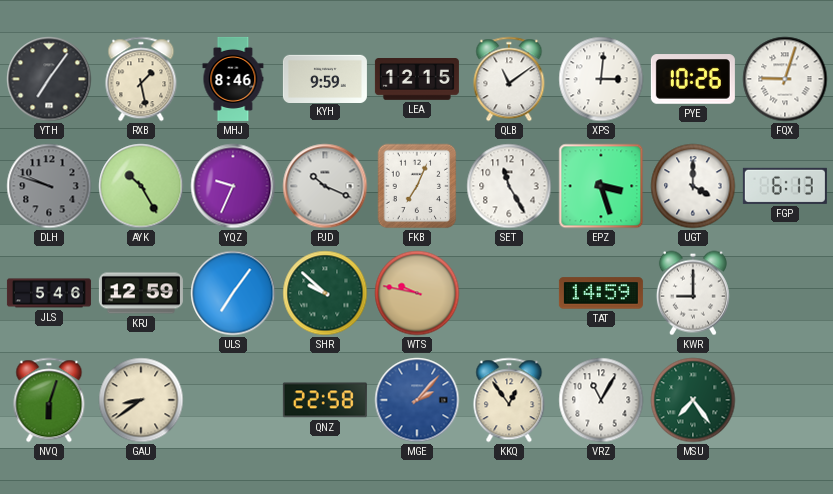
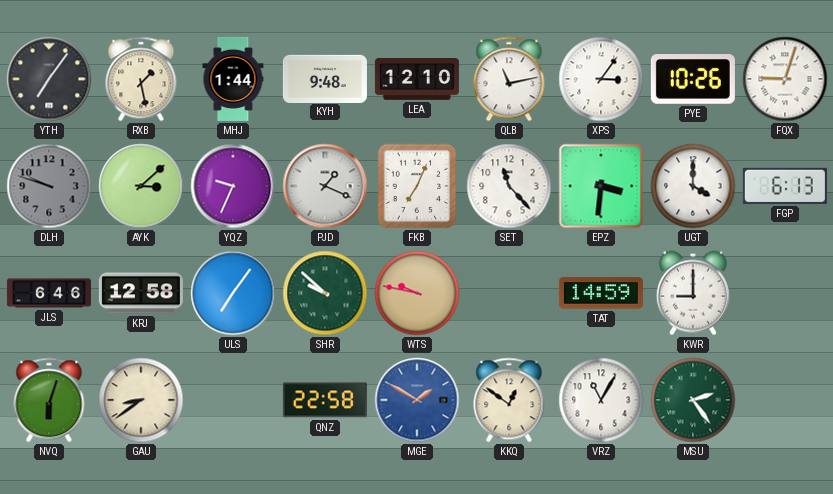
MHJ: 8:46 -> 1:44
KYH: 9:59 -> 9:48
LEA: 12:15 -> 12:10
QLB: 11:09 -> 11:13
XPS: 3:01 -> 3:06
AYK: 10:25 -> 3:08
PJD: 10:19 -> 1:19
SET: 11:25 -> 11:23
EPZ: 3:27 -> 3:31
JLS: 5:46 -> 6:46
KRJ: 12:59 -> 12:58
MGE: 2:07 -> 1:50
KKQ: 12:54 -> 12:51
MSU: 7:24 -> 2:24
